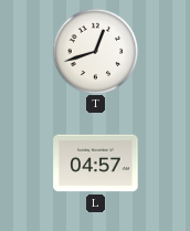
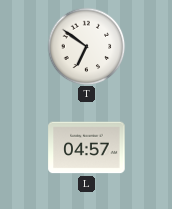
T: 12:42 -> 6:51
